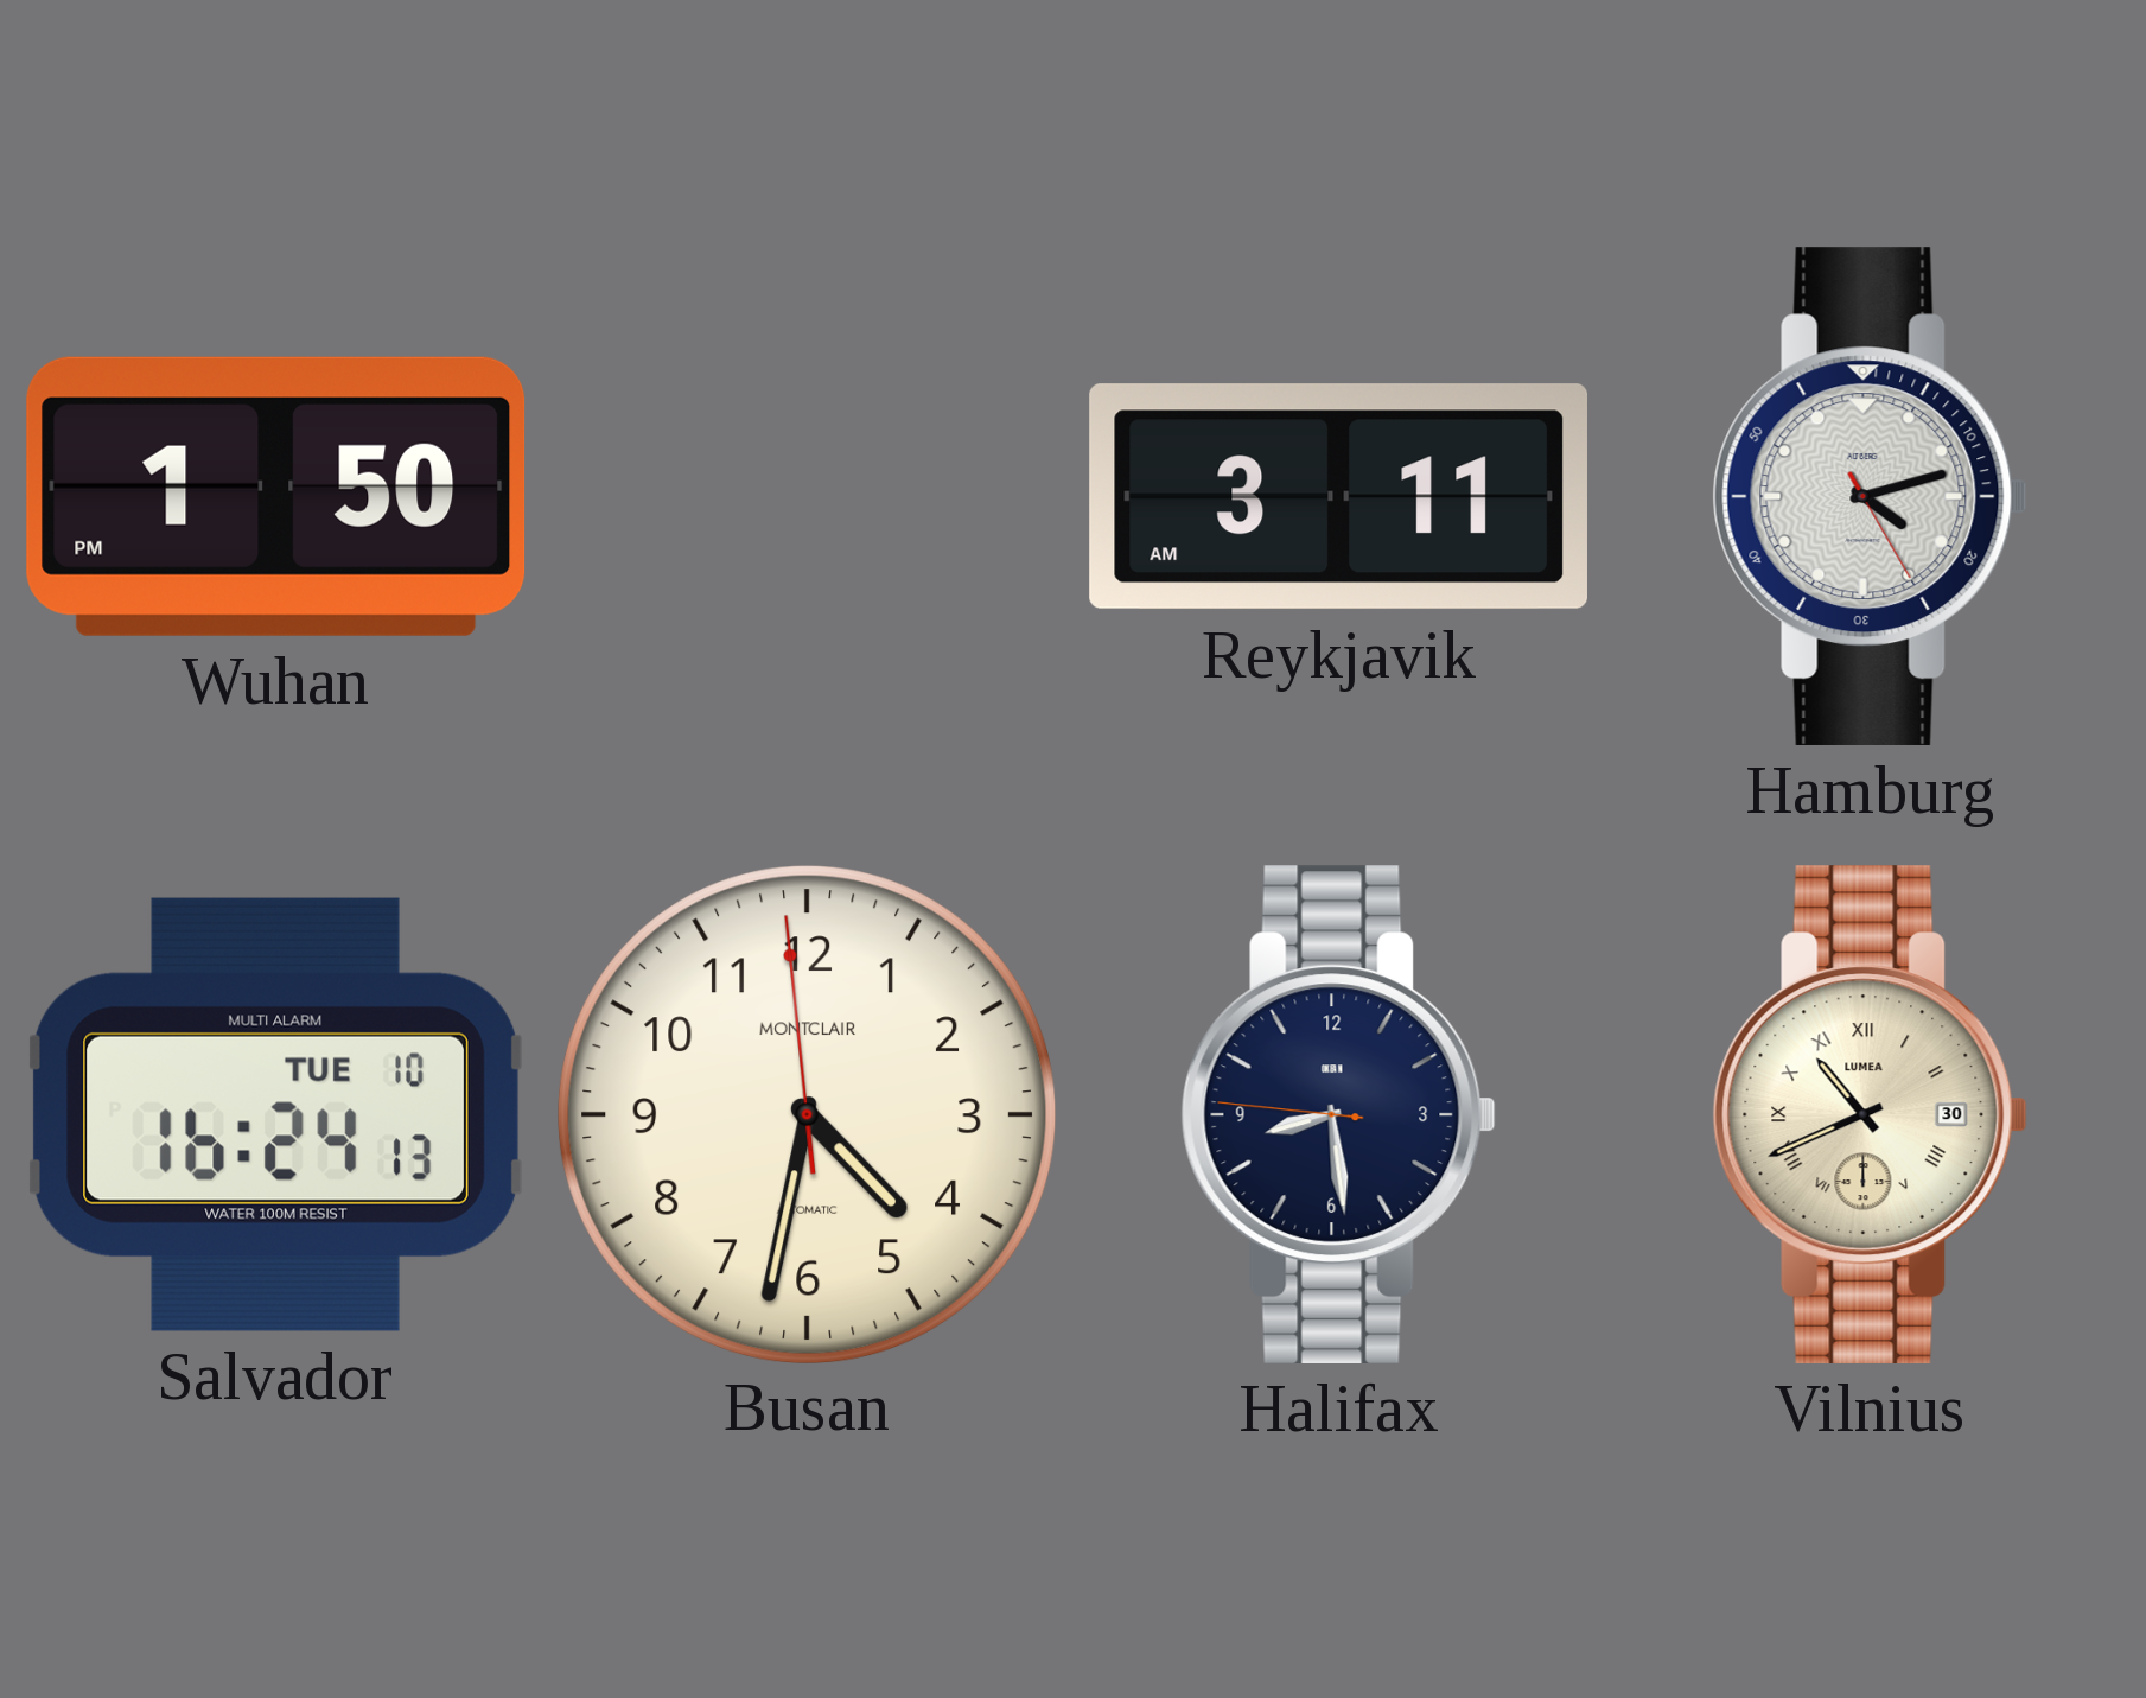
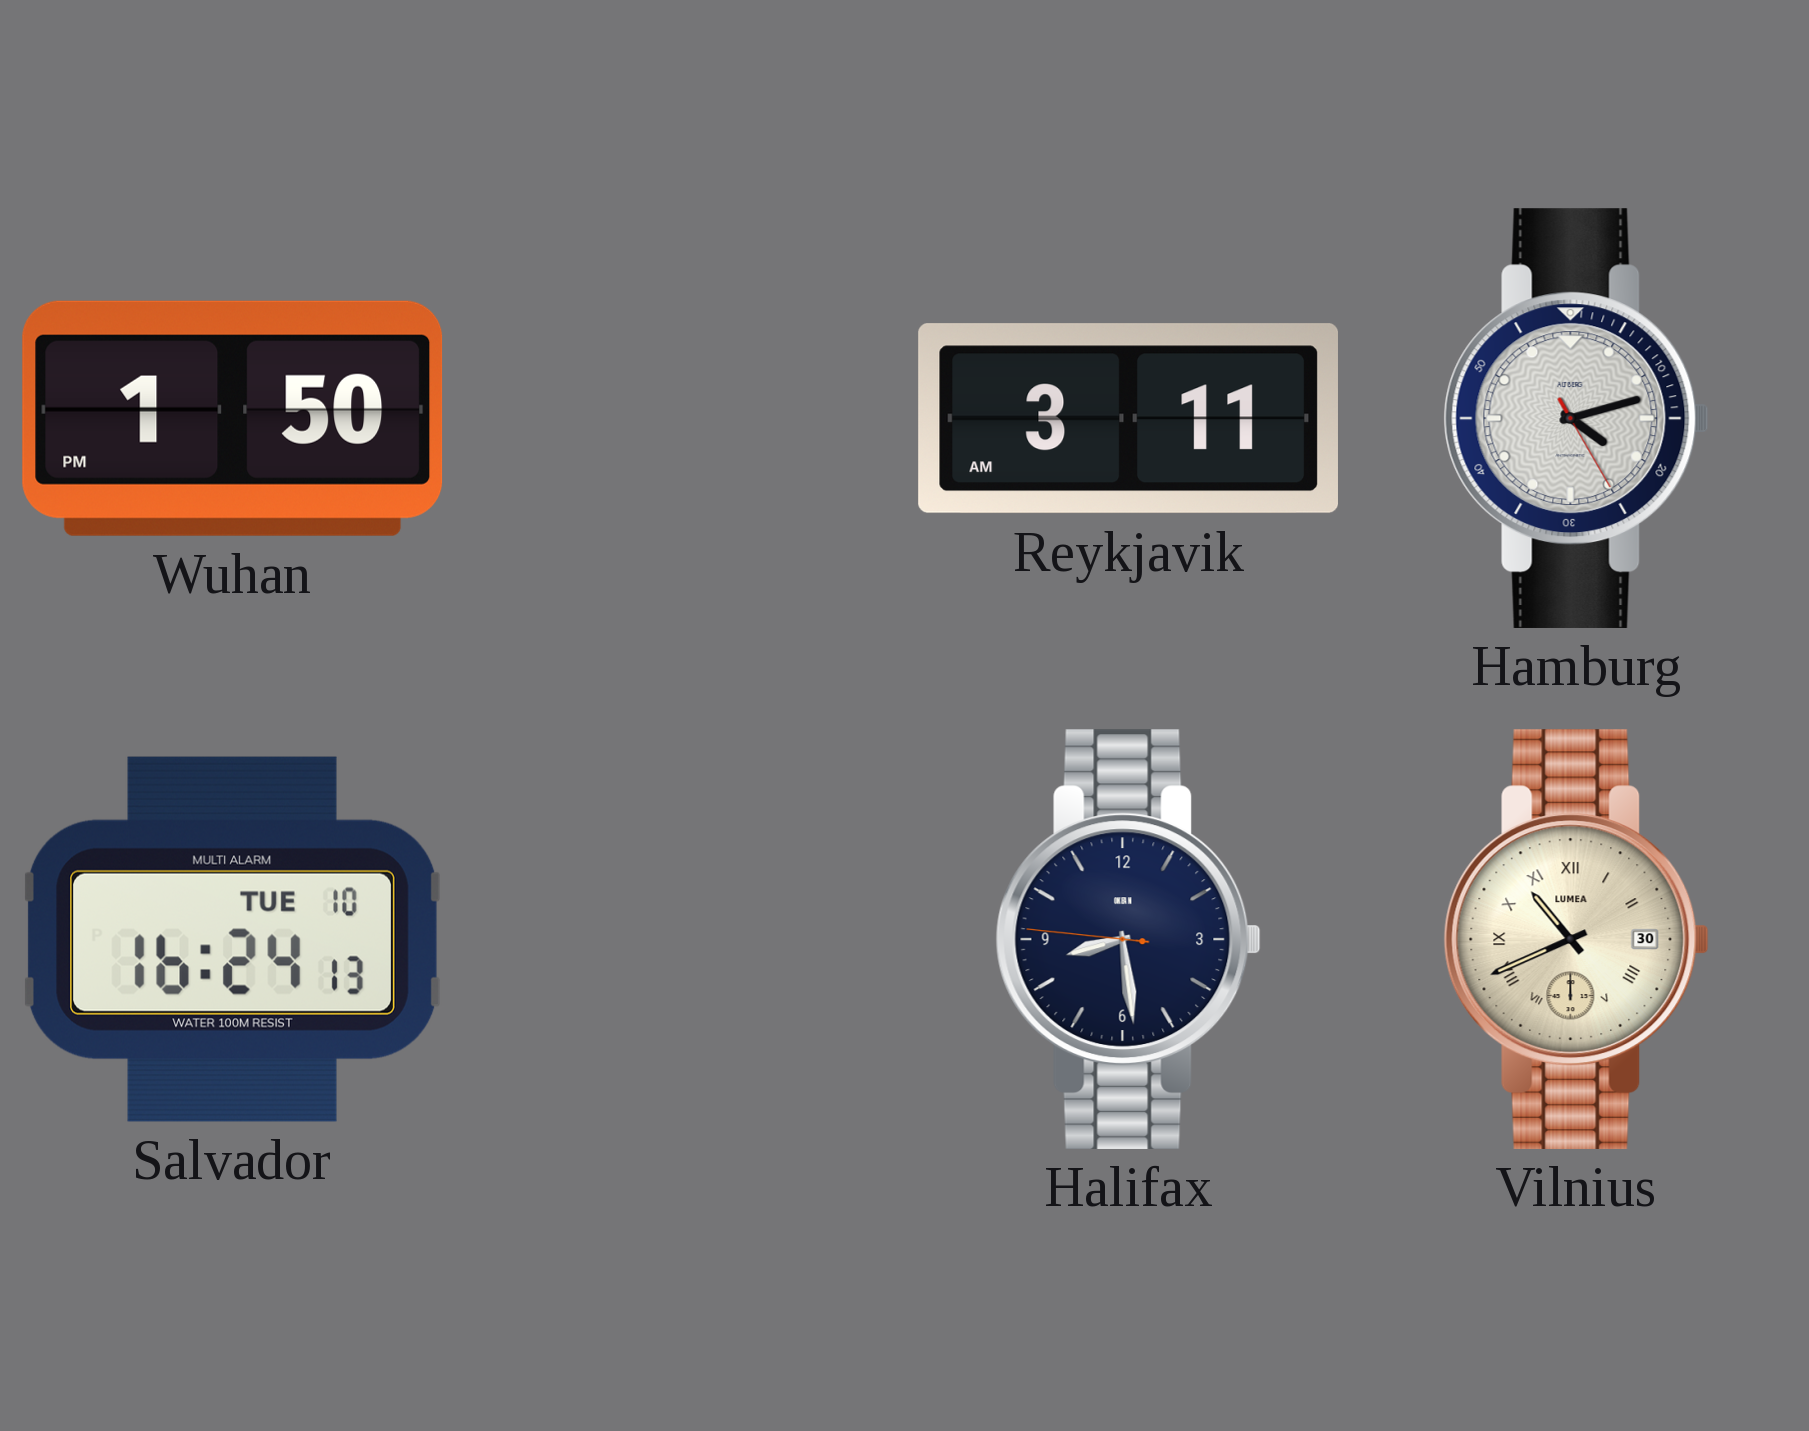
Busan: 4:31 -> none
